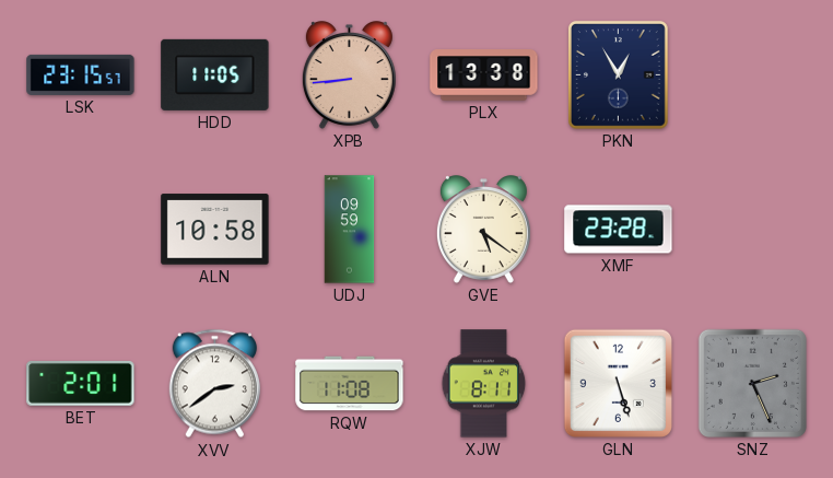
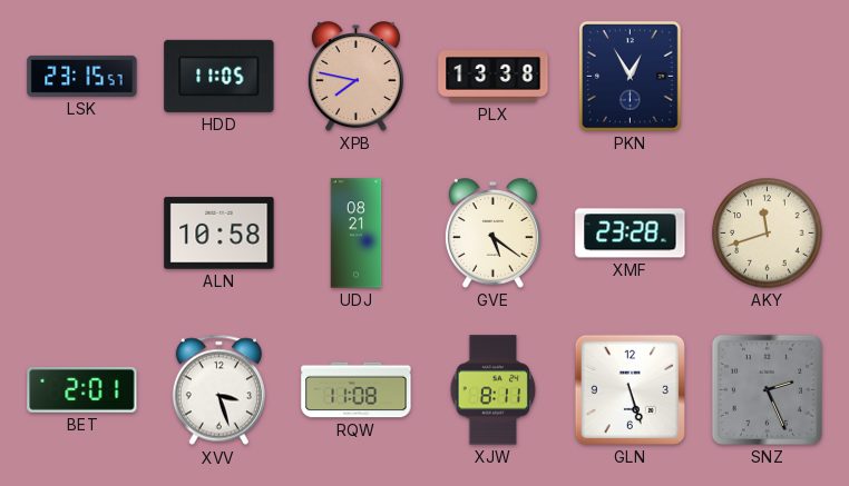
XPB: 8:44 -> 7:47
UDJ: 09:59 -> 08:21
AKY: none -> 11:42
XVV: 2:39 -> 3:27
